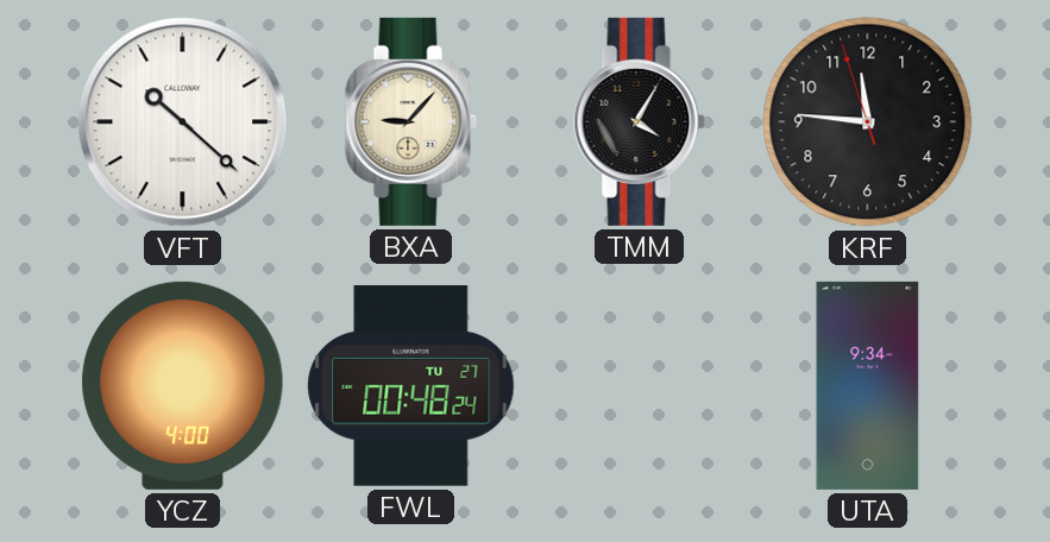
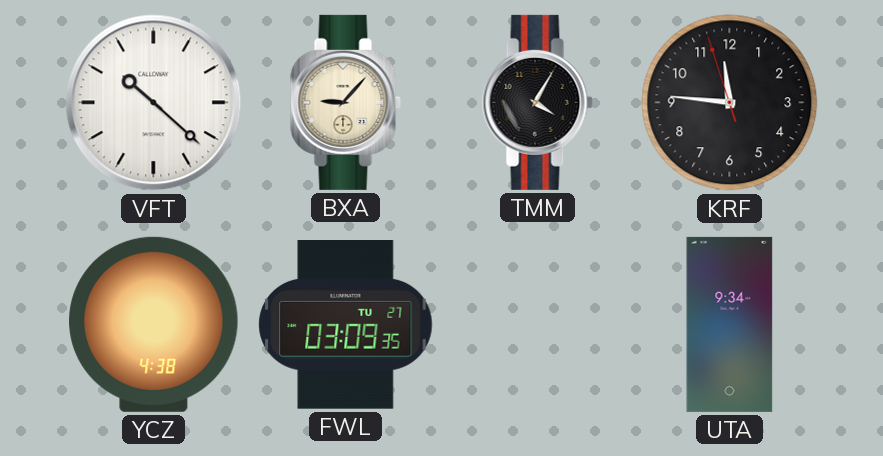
YCZ: 4:00 -> 4:38
FWL: 00:48 -> 03:09
